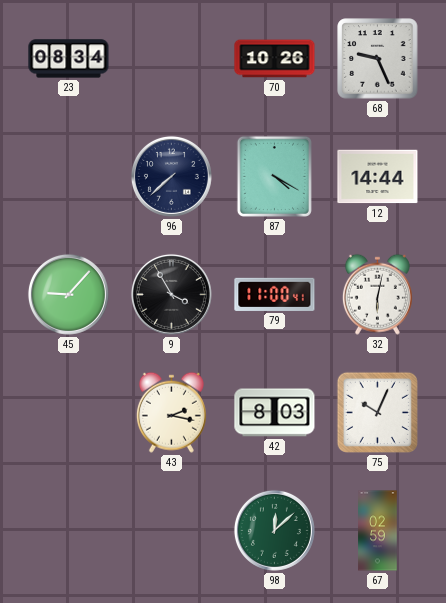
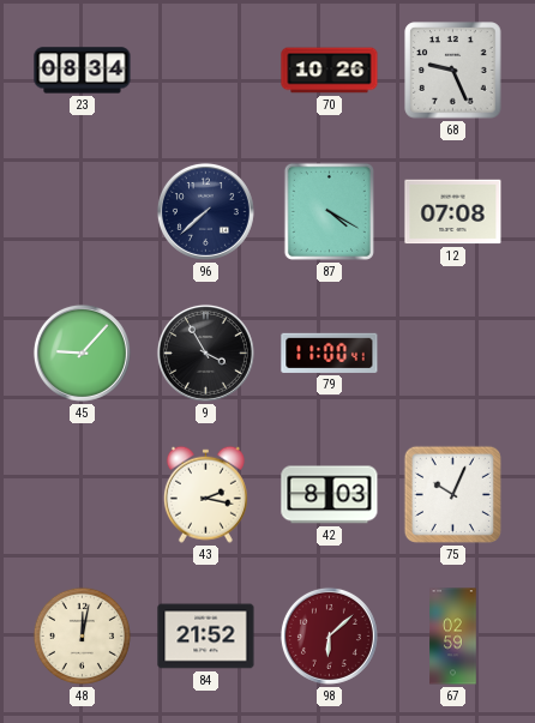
12: 14:44 -> 07:08
32: 6:02 -> none
48: none -> 12:02
84: none -> 21:52
98: 12:08 -> 6:08
98 dial: green -> burgundy
